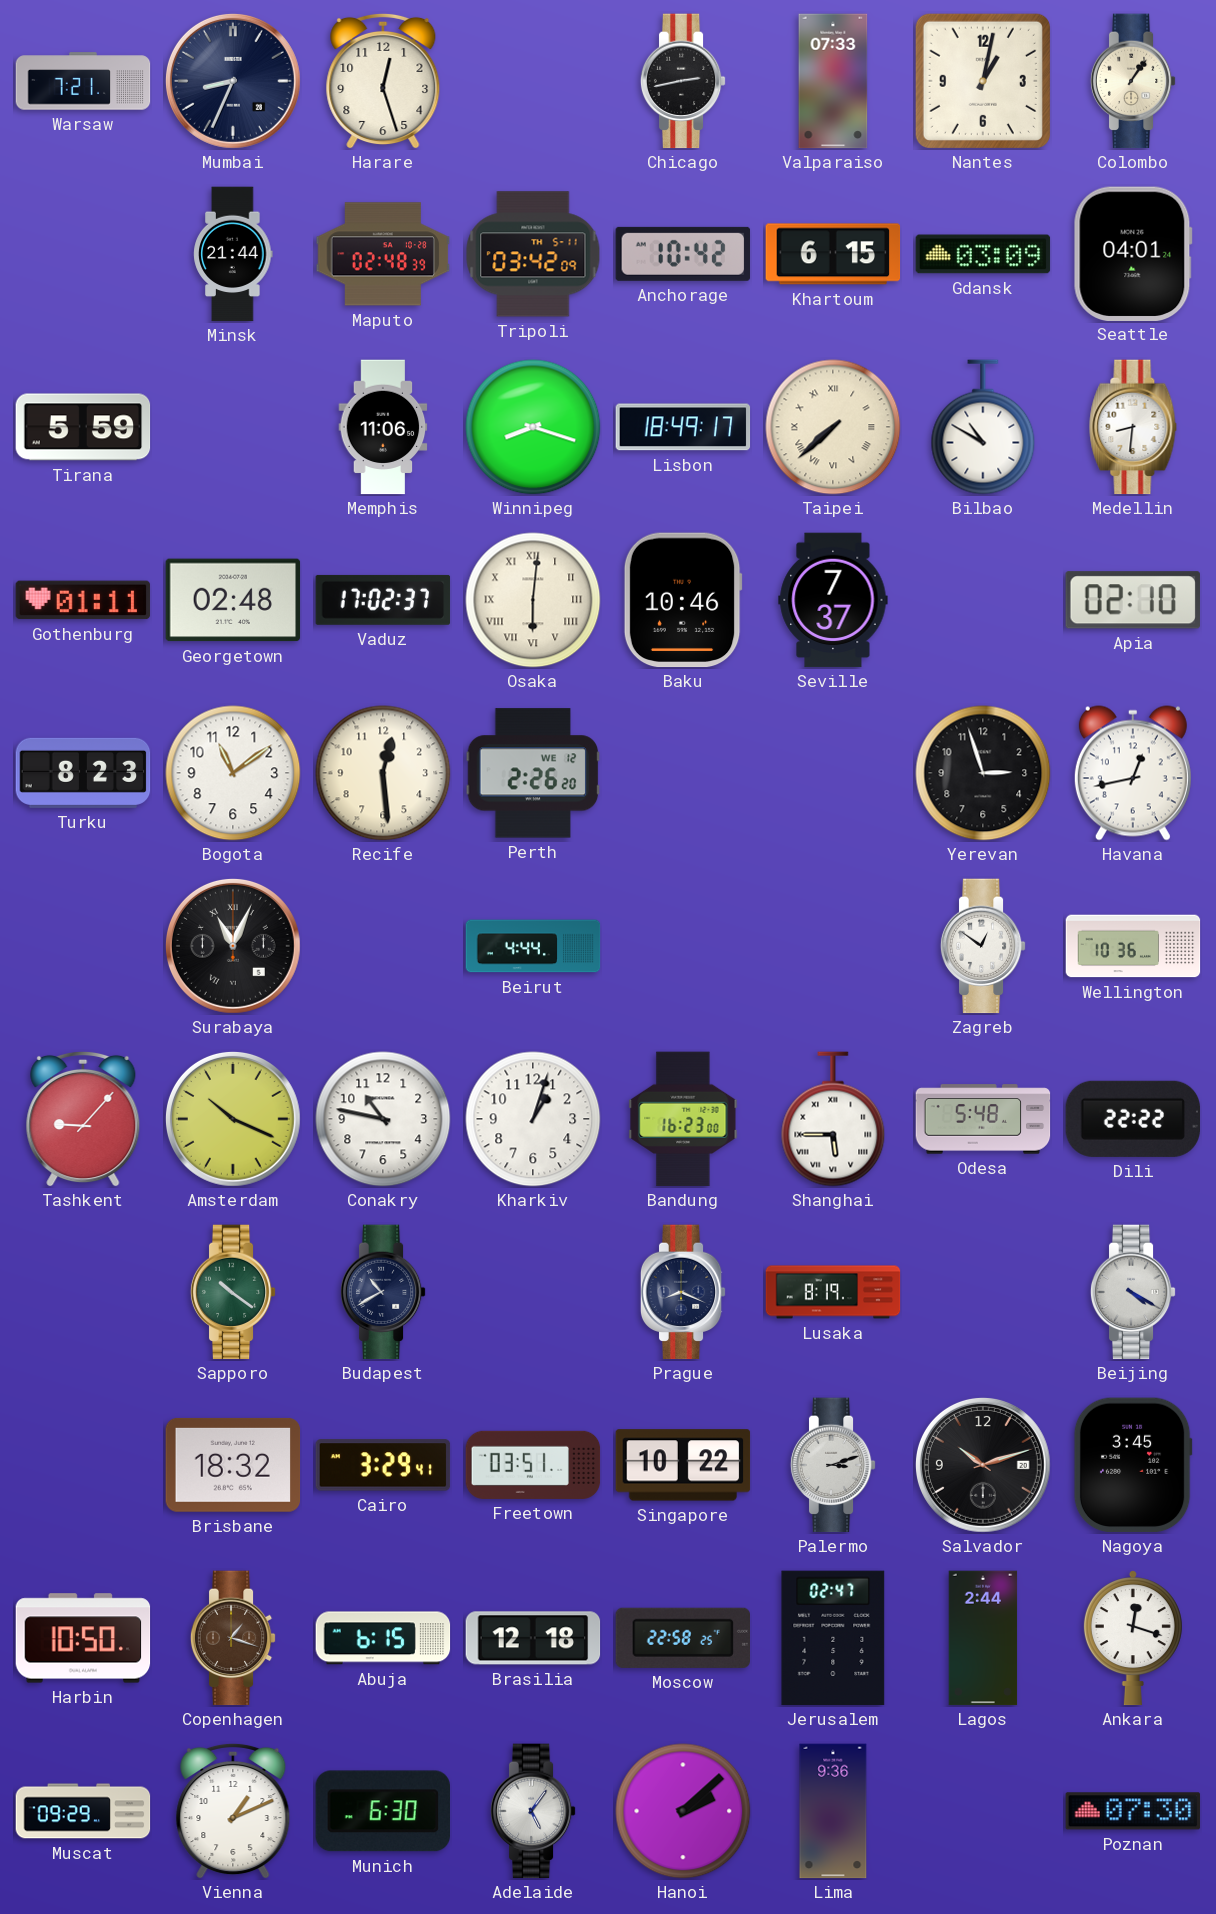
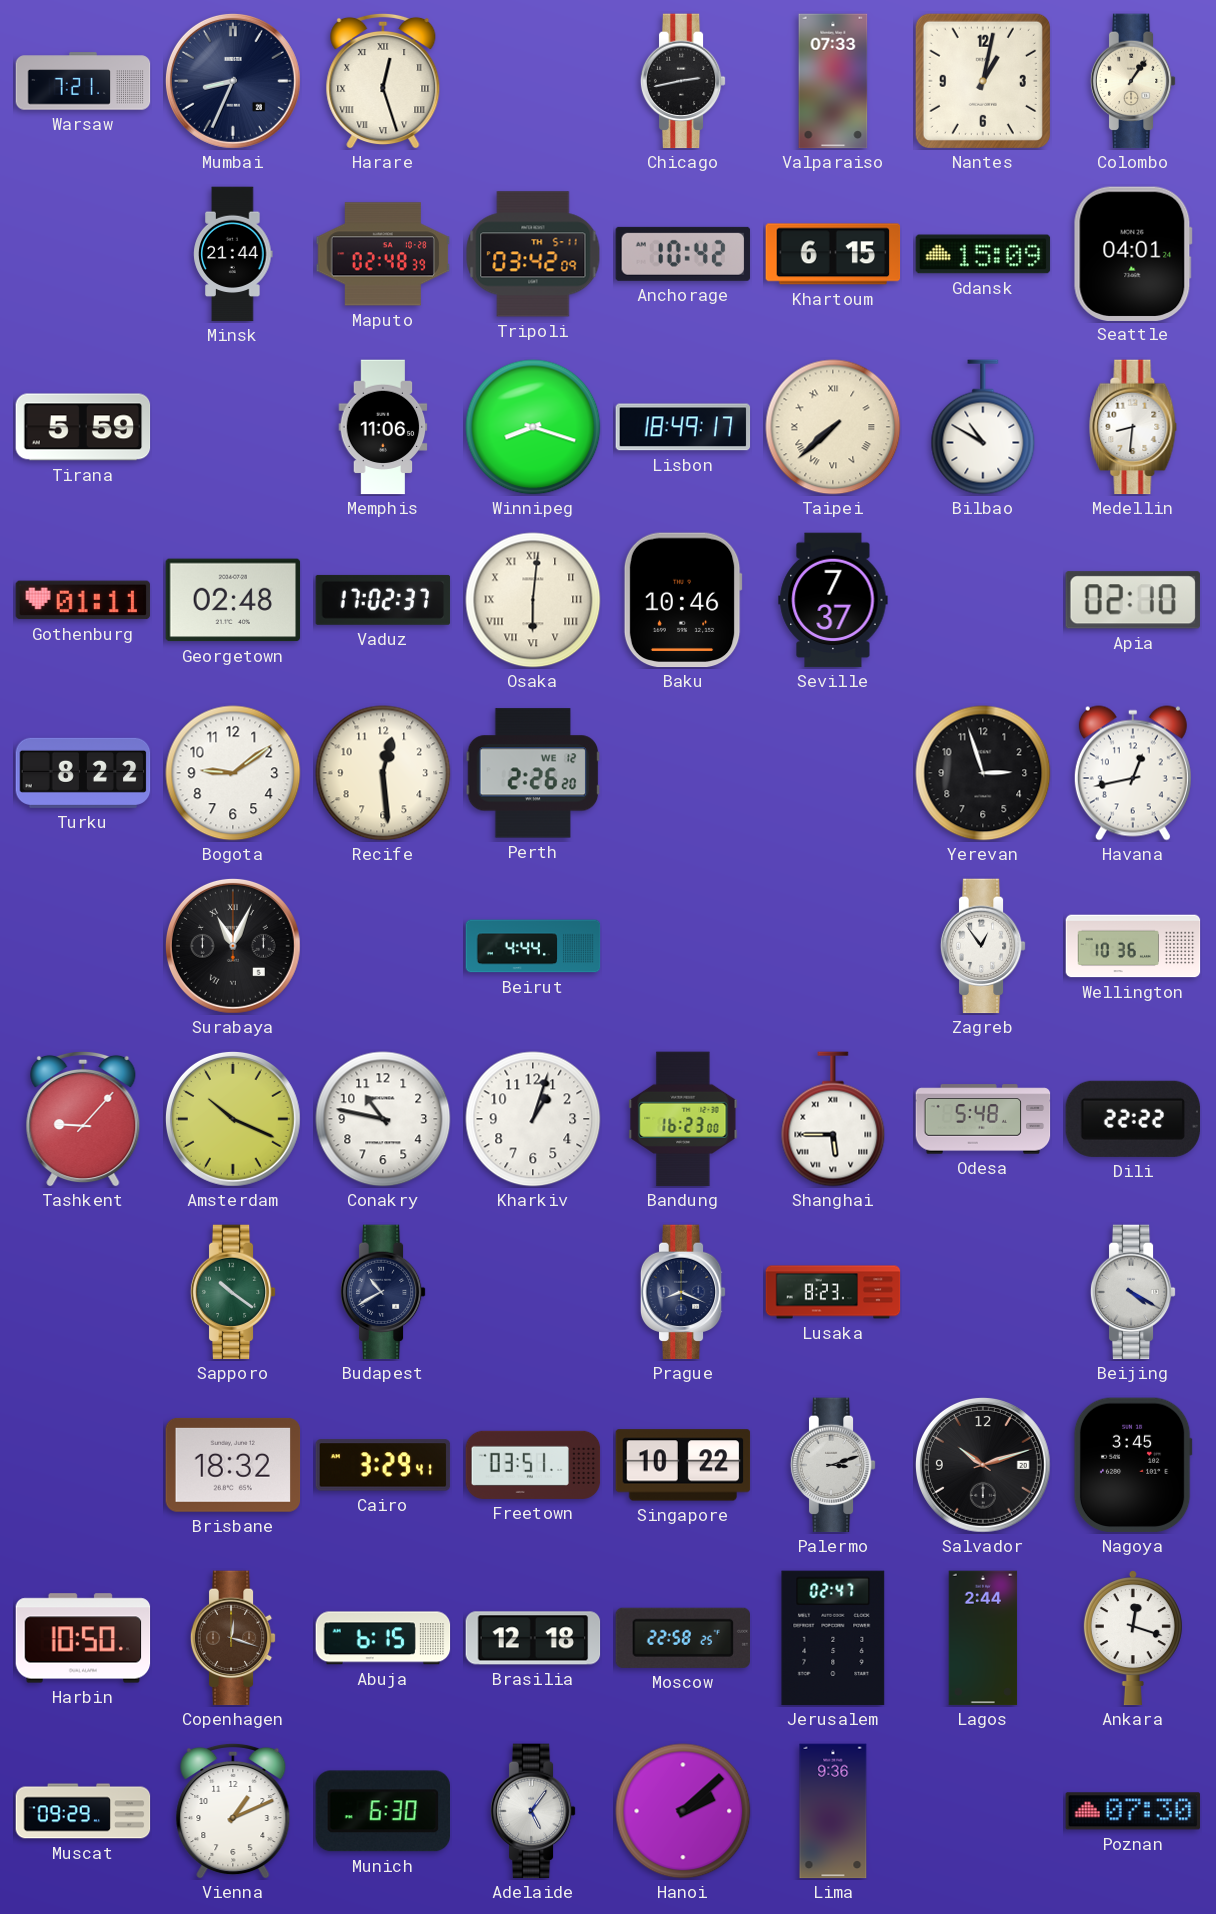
Harare numerals: Arabic -> Roman
Gdansk: 03:09 -> 15:09
Turku: 8:23 -> 8:22
Bogota: 11:09 -> 9:09
Zagreb: 12:51 -> 12:54
Lusaka: 8:19 -> 8:23
Copenhagen: 1:18 -> 12:18
